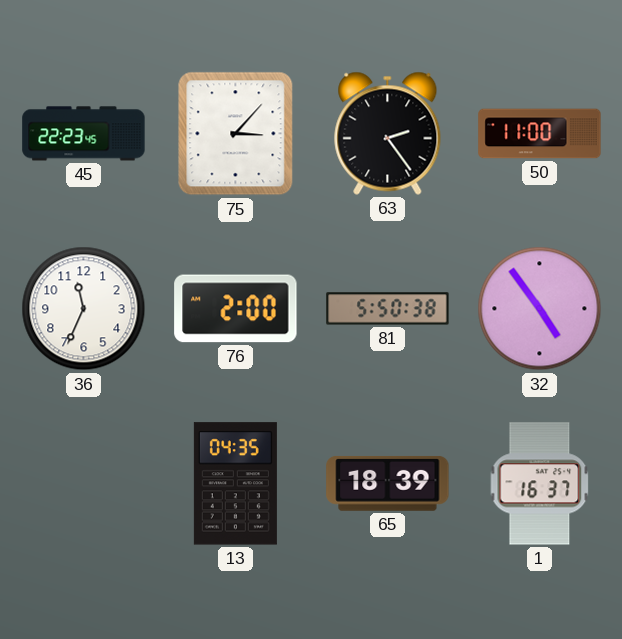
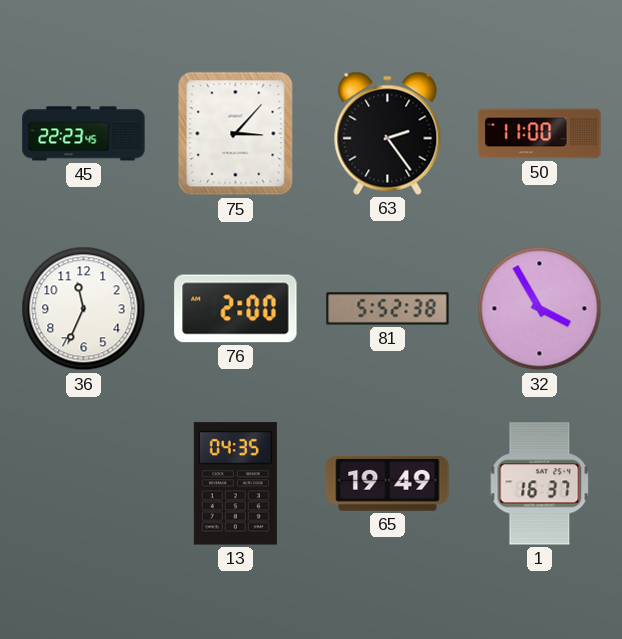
81: 5:50 -> 5:52
32: 4:54 -> 3:55
65: 18:39 -> 19:49
